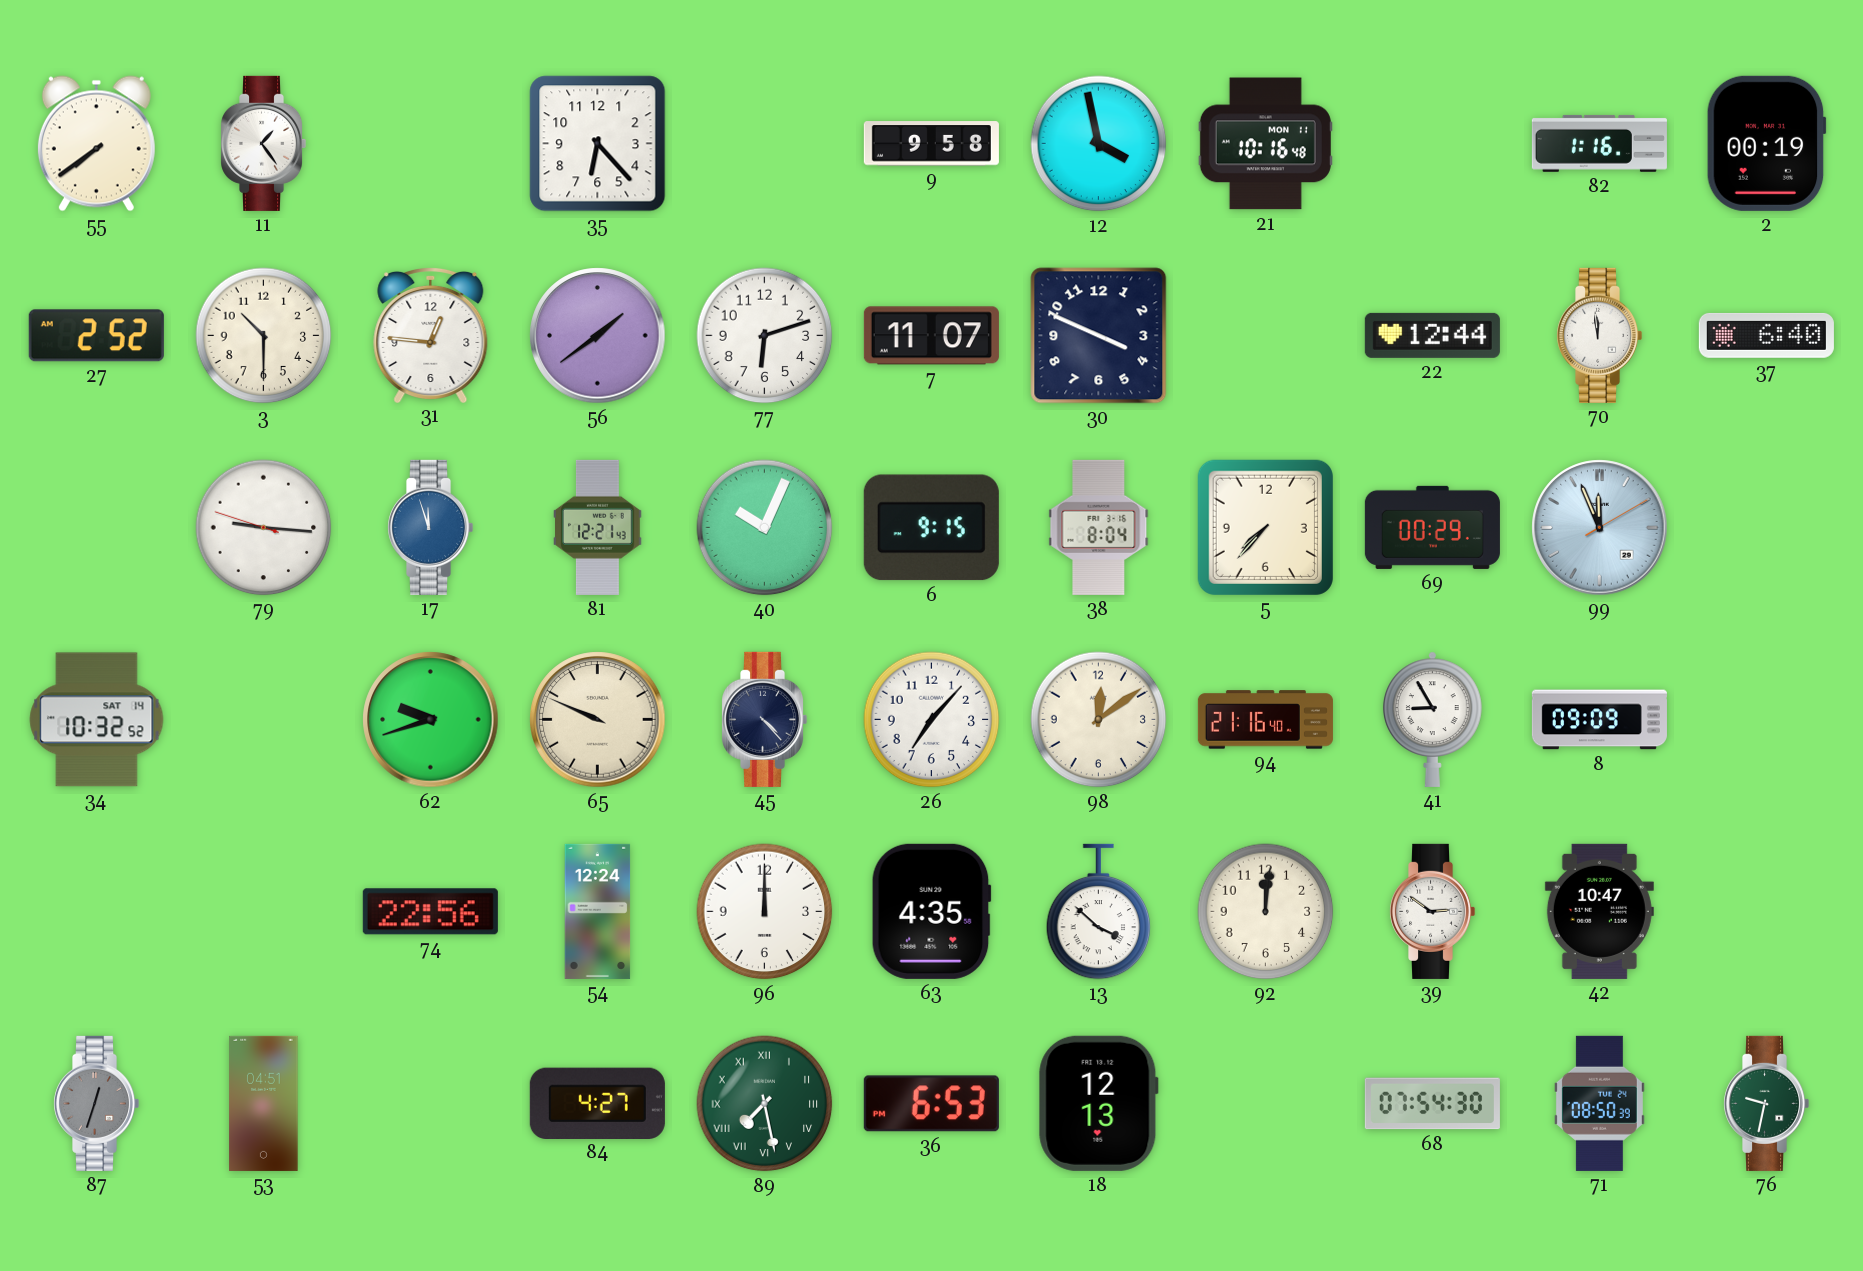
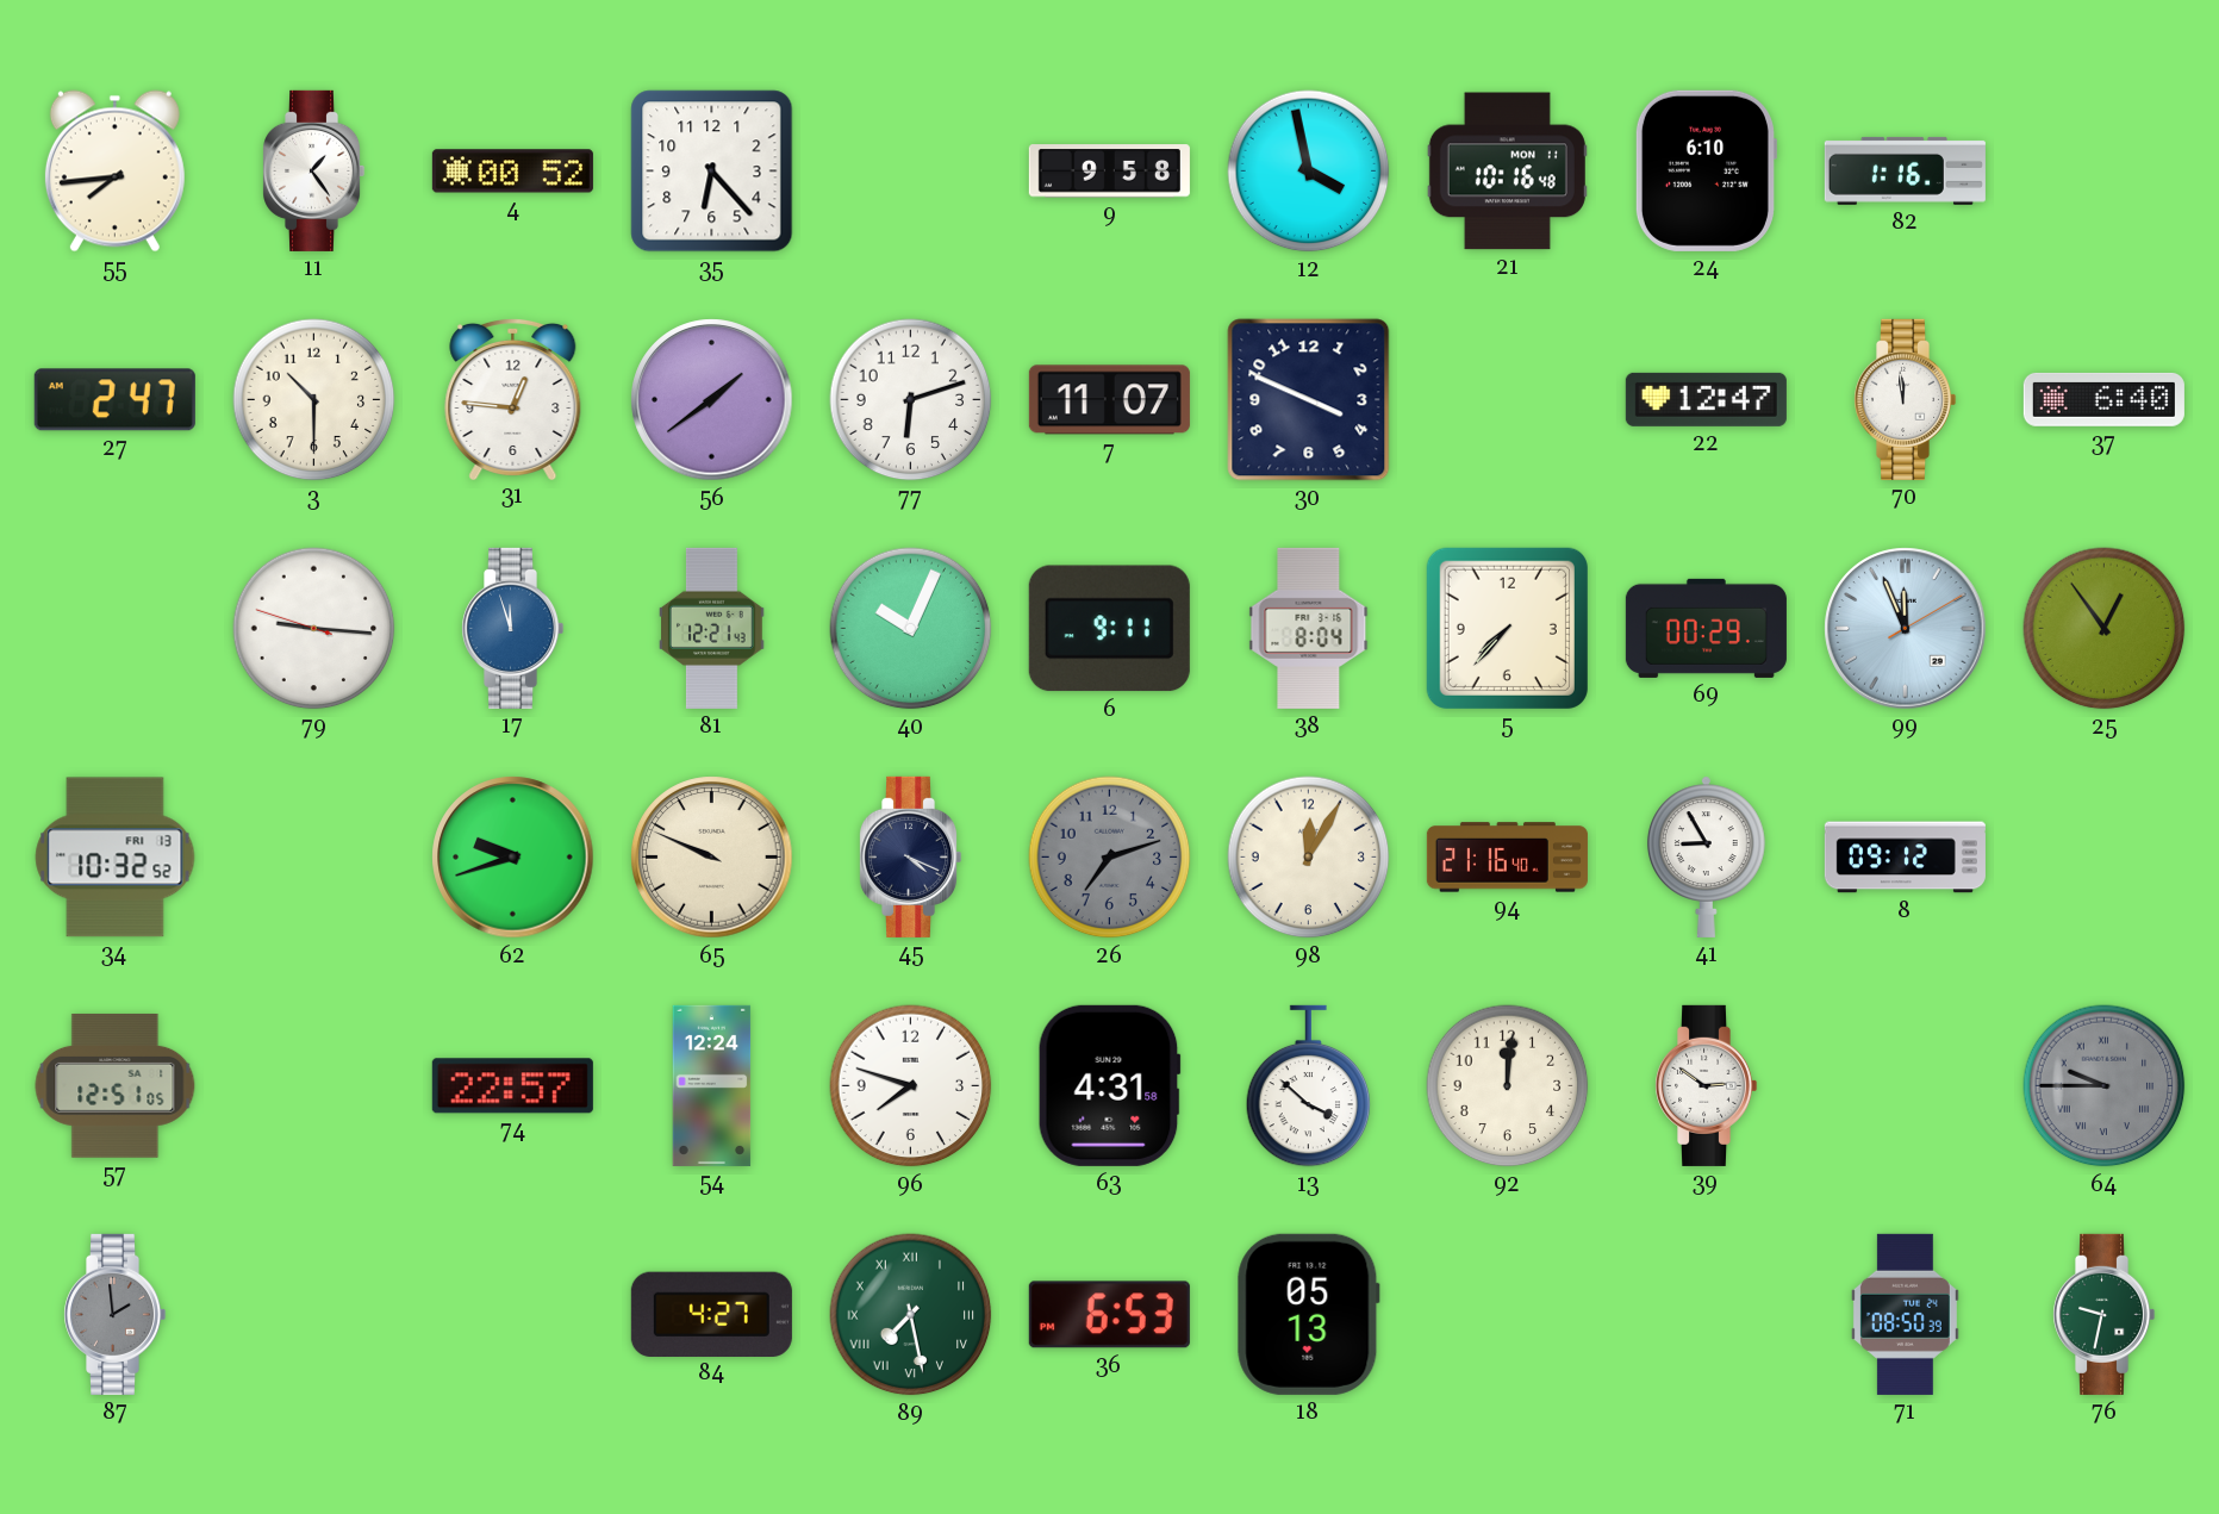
55: 7:39 -> 7:44
4: none -> 00:52
24: none -> 6:10
2: 00:19 -> none
27: 2:52 -> 2:47
22: 12:44 -> 12:47
6: 9:15 -> 9:11
25: none -> 12:54
34 date: SAT 14 -> FRI 13
45: 4:23 -> 4:19
26: 7:07 -> 7:12
26 dial: white -> grey
98: 12:09 -> 12:05
8: 09:09 -> 09:12
57: none -> 12:51
74: 22:56 -> 22:57
96: 12:00 -> 7:48
63: 4:35 -> 4:31
42: 10:47 -> none
64: none -> 9:45
87: 12:33 -> 1:59
53: 04:51 -> none
18: 12:13 -> 05:13
68: 07:54 -> none
